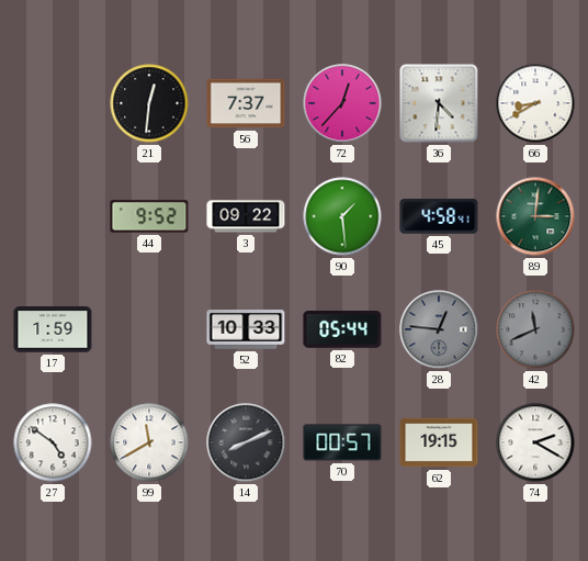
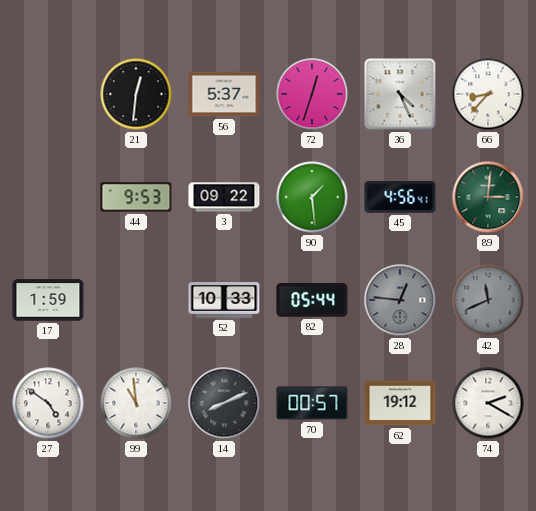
56: 7:37 -> 5:37
72: 12:37 -> 12:33
36: 4:31 -> 4:26
66: 8:40 -> 8:37
44: 9:52 -> 9:53
45: 4:58 -> 4:56
99: 11:40 -> 10:59
62: 19:15 -> 19:12
